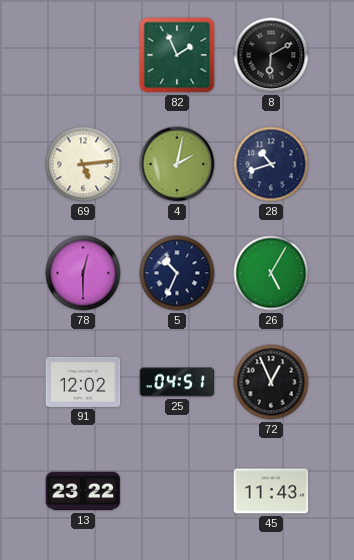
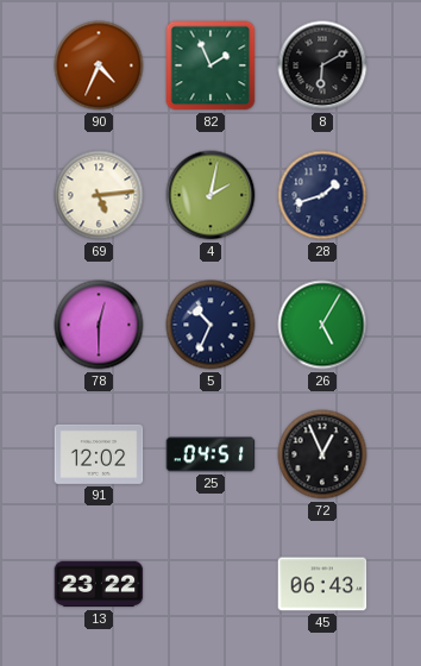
90: none -> 4:34
28: 10:42 -> 1:42
45: 11:43 -> 06:43
